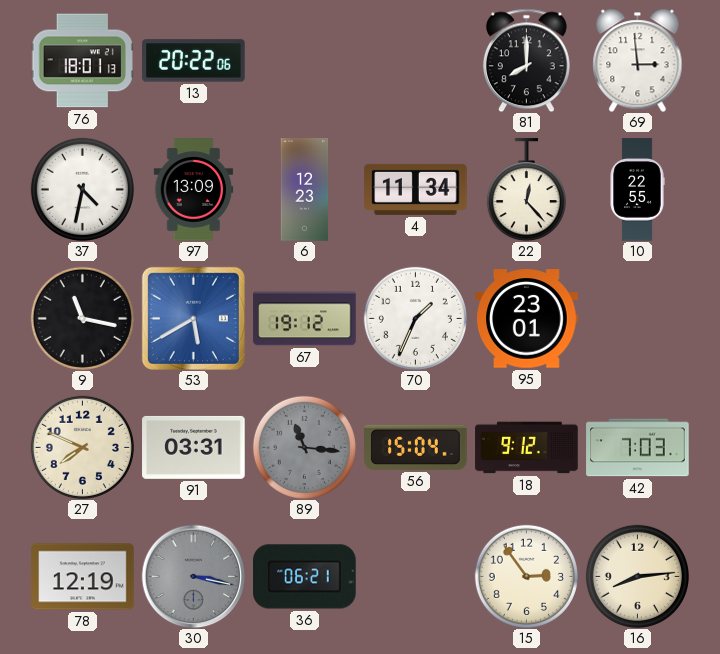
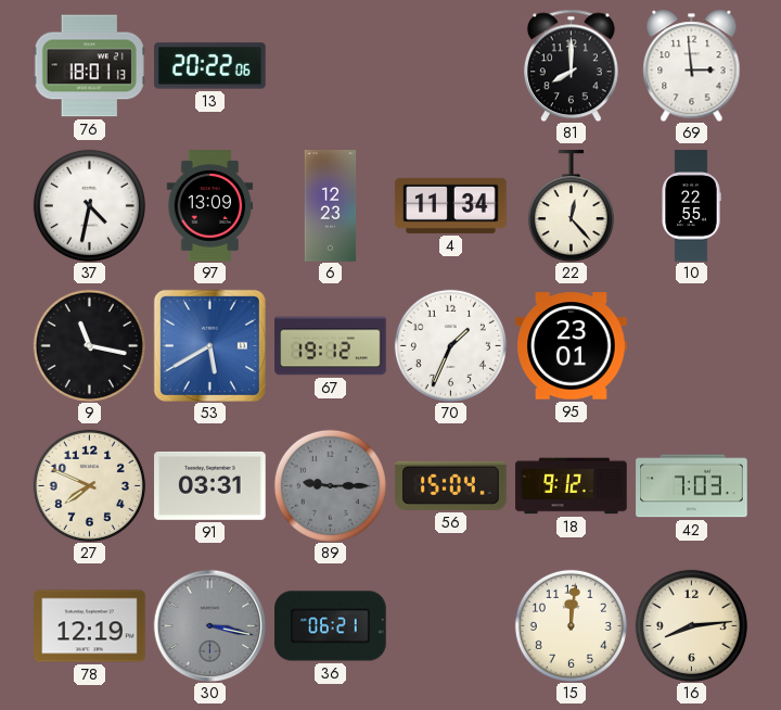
89: 11:16 -> 9:15
15: 2:54 -> 12:01
